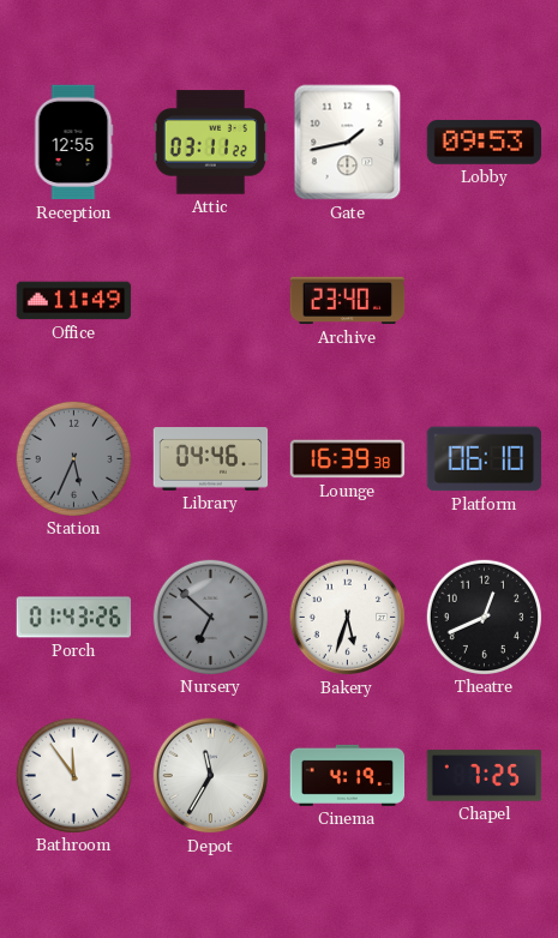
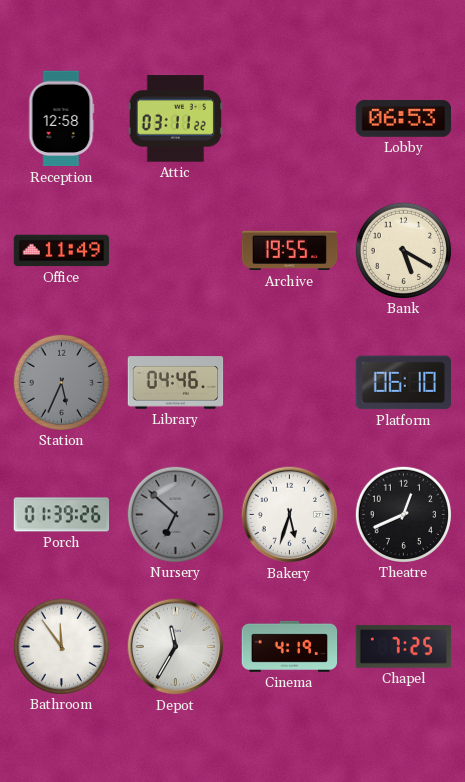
Reception: 12:55 -> 12:58
Gate: 1:43 -> none
Lobby: 09:53 -> 06:53
Archive: 23:40 -> 19:55
Bank: none -> 5:20
Lounge: 16:39 -> none
Porch: 01:43 -> 01:39
